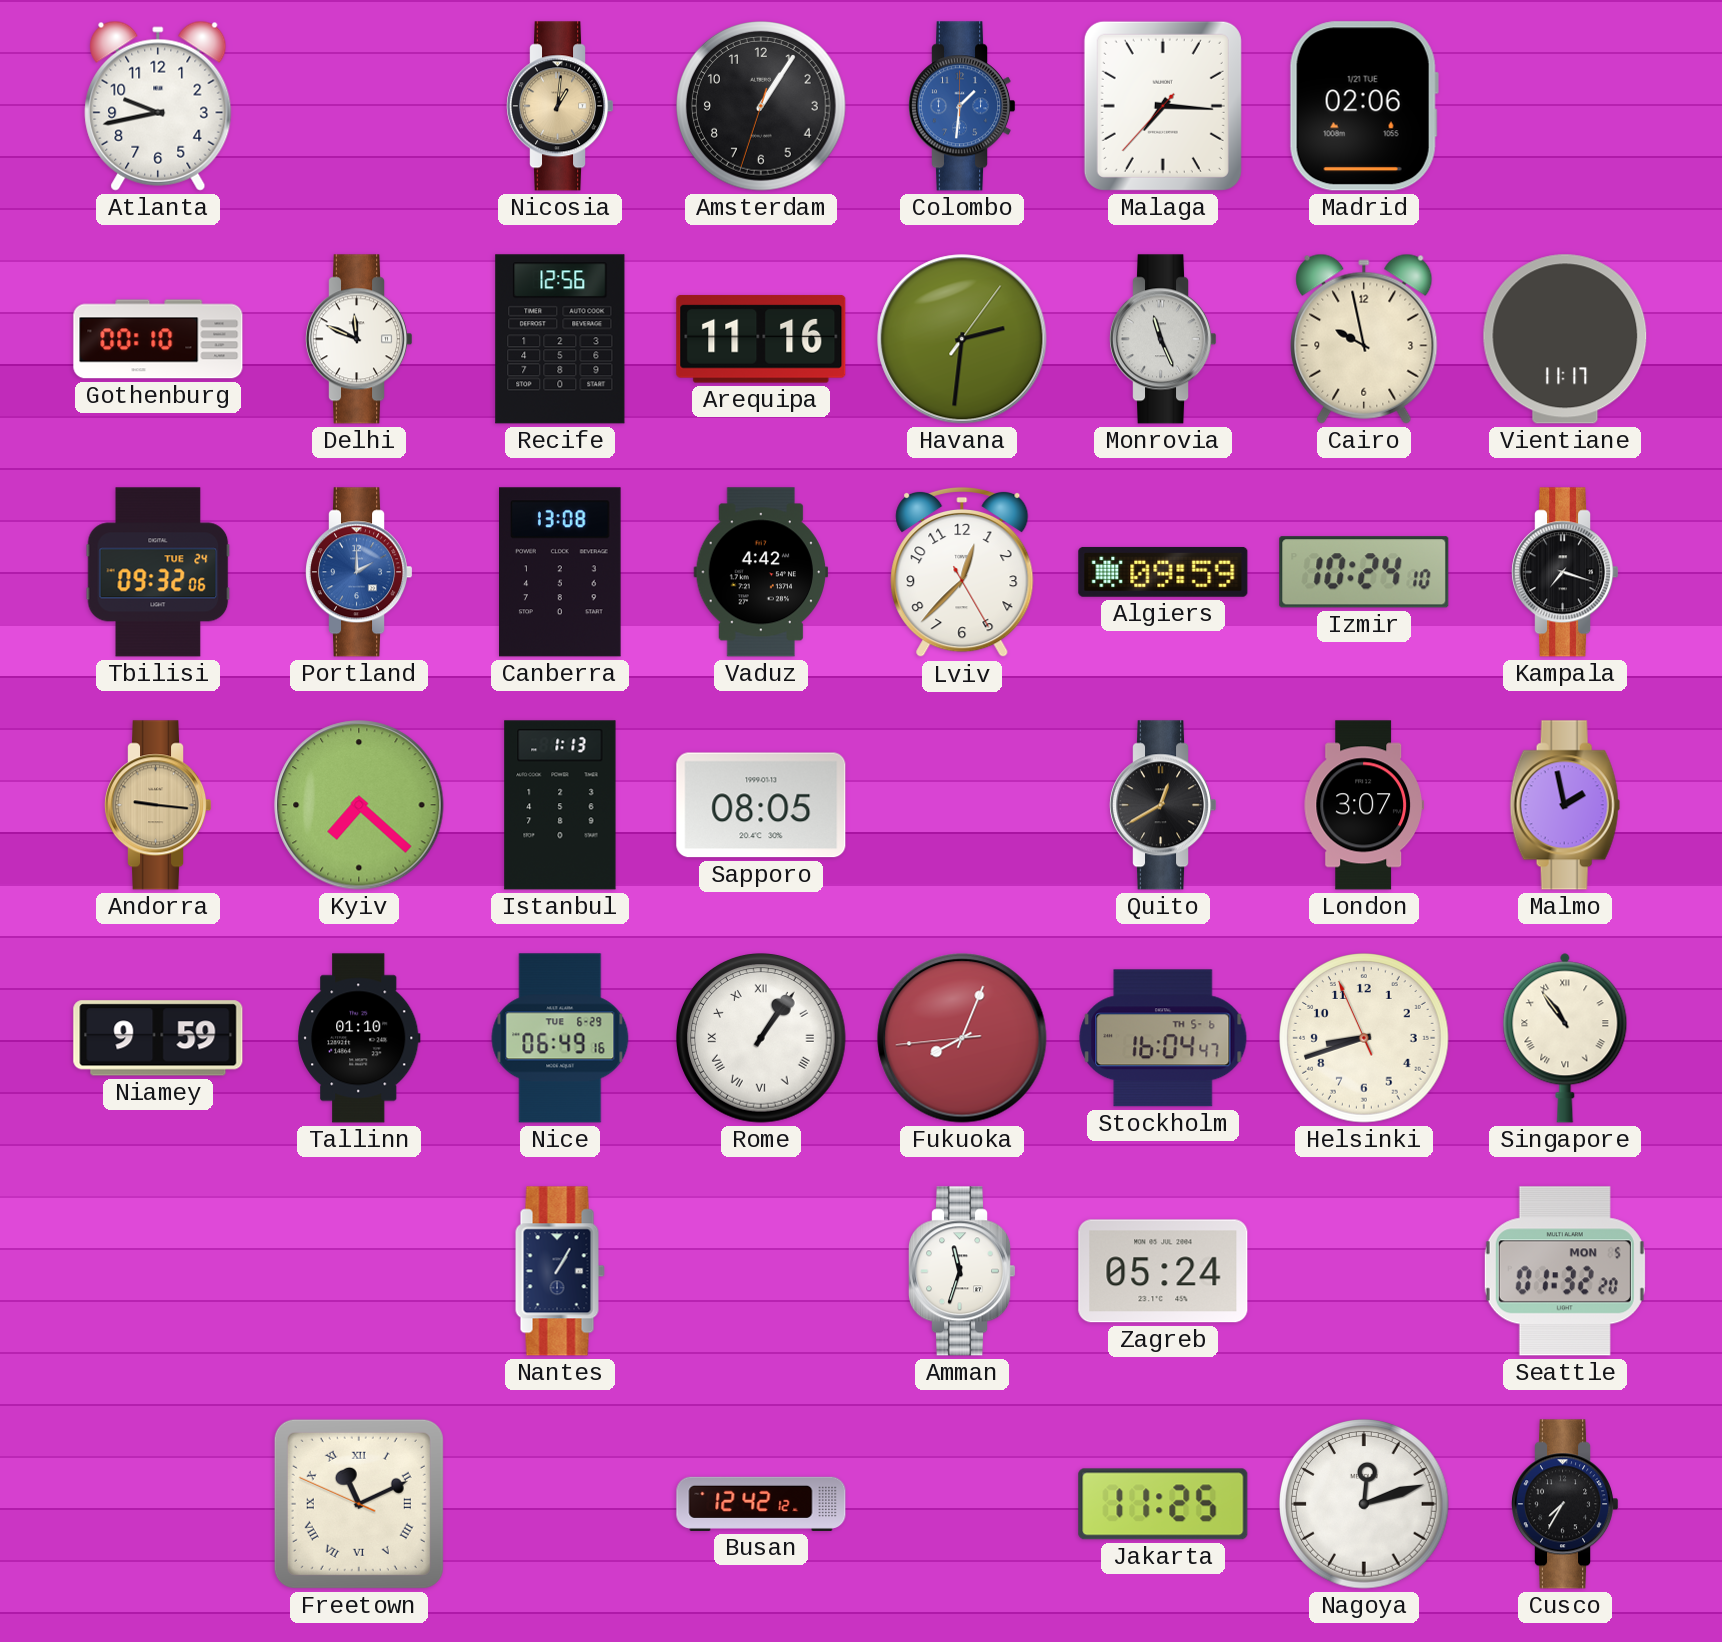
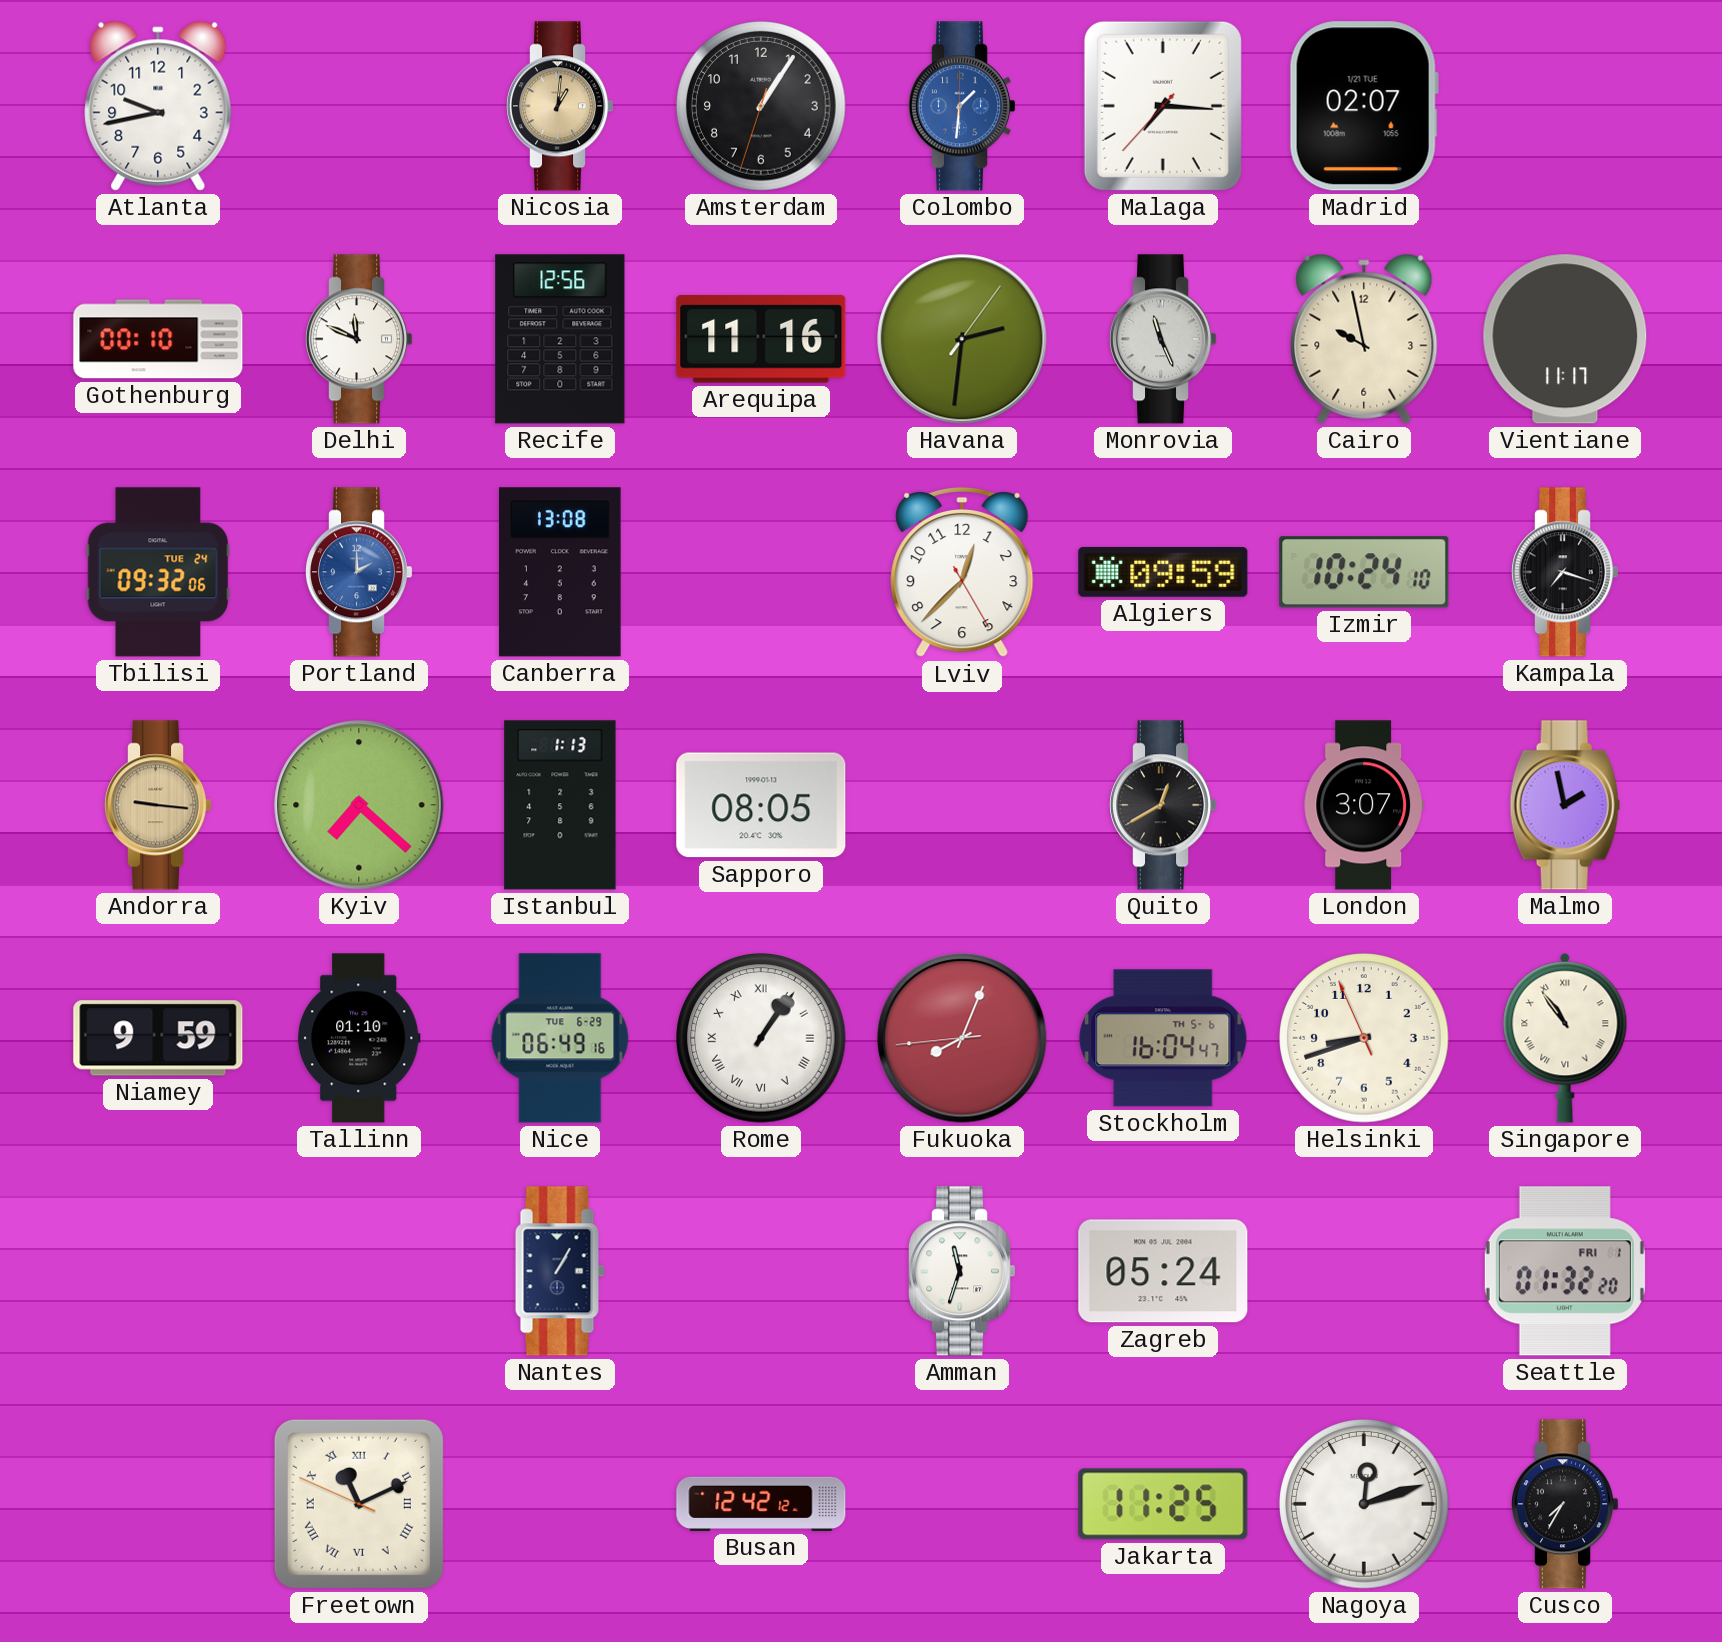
Madrid: 02:06 -> 02:07
Vaduz: 4:42 -> none
Seattle date: MON 5 -> FRI 1
